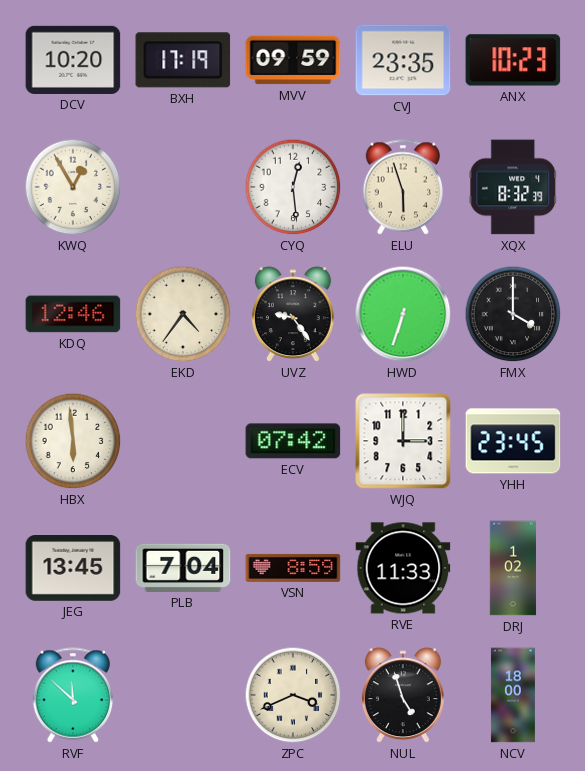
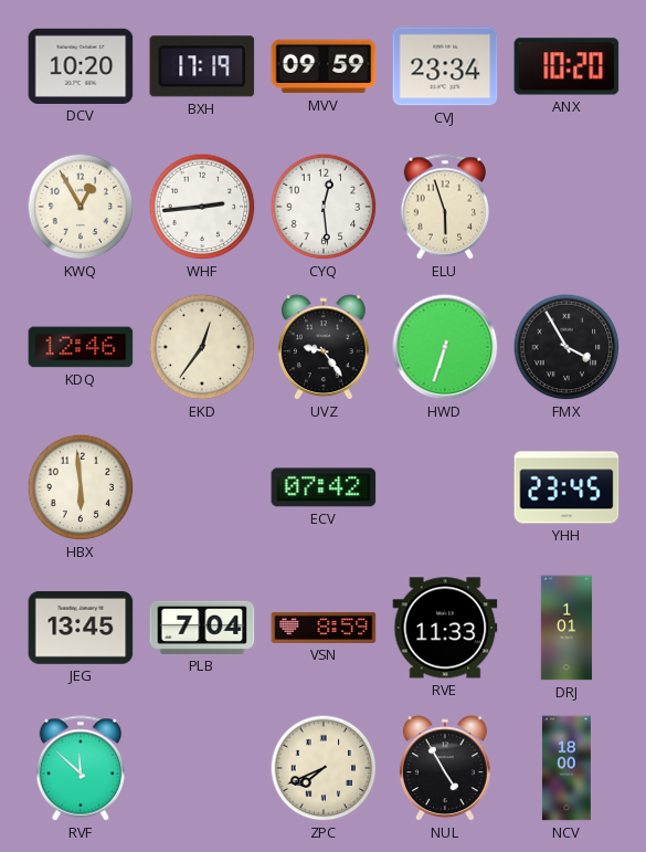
CVJ: 23:35 -> 23:34
ANX: 10:23 -> 10:20
WHF: none -> 2:44
XQX: 8:32 -> none
EKD: 4:36 -> 12:36
FMX: 4:00 -> 3:55
WJQ: 3:00 -> none
DRJ: 1:02 -> 1:01
ZPC: 3:41 -> 7:41
NUL: 4:57 -> 4:55
